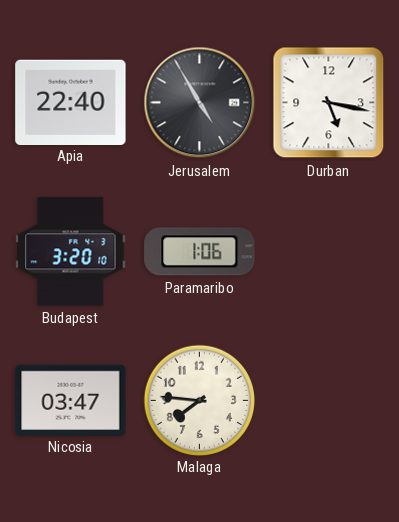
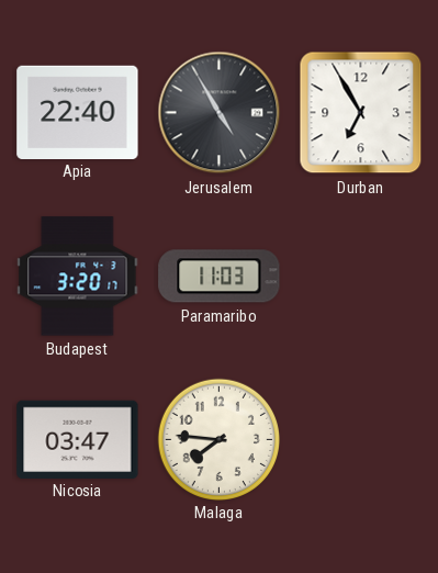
Durban: 5:17 -> 6:55
Budapest: 3:20:10 -> 3:20:17
Paramaribo: 1:06 -> 11:03
